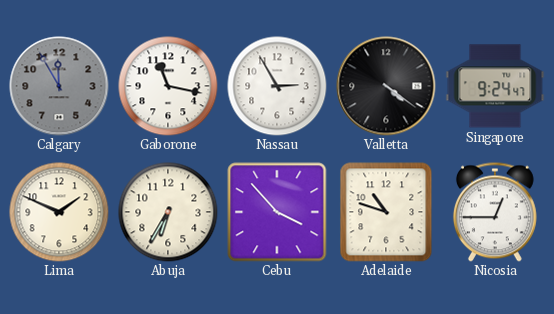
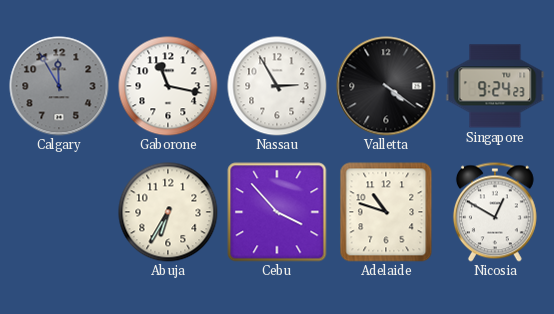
Singapore: 9:24:47 -> 9:24:23
Lima: 1:49 -> none
Nicosia: 12:45 -> 12:50
